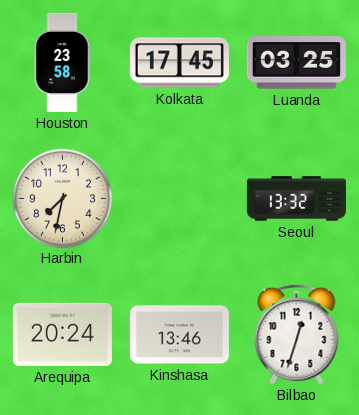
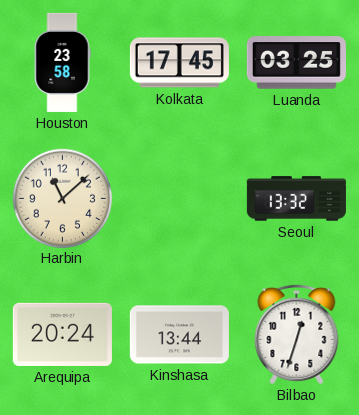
Harbin: 7:32 -> 11:08
Kinshasa: 13:46 -> 13:44
